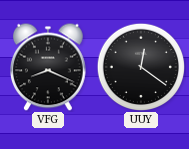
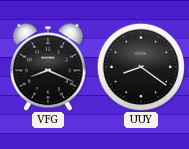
UUY: 12:21 -> 8:21
